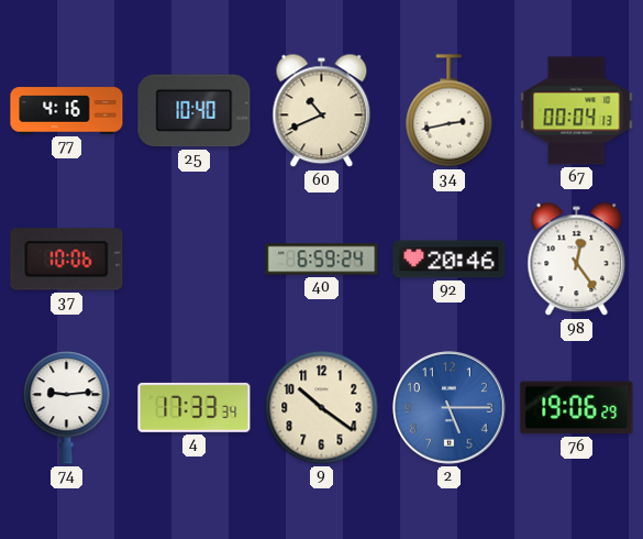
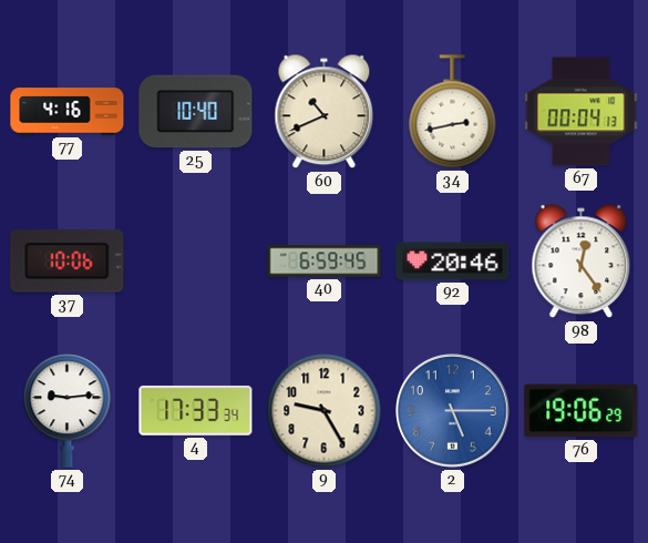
40: 6:59:24 -> 6:59:45
9: 10:21 -> 9:25
